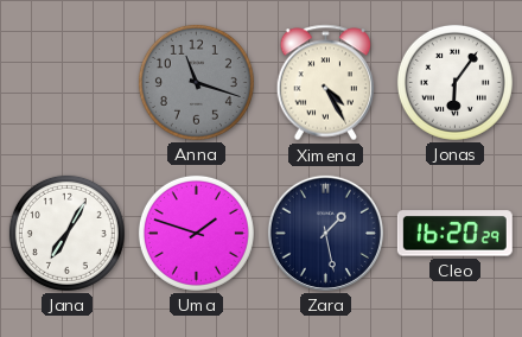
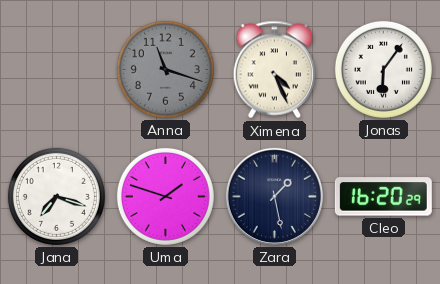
Ximena: 4:25 -> 4:26
Jana: 7:05 -> 7:18
